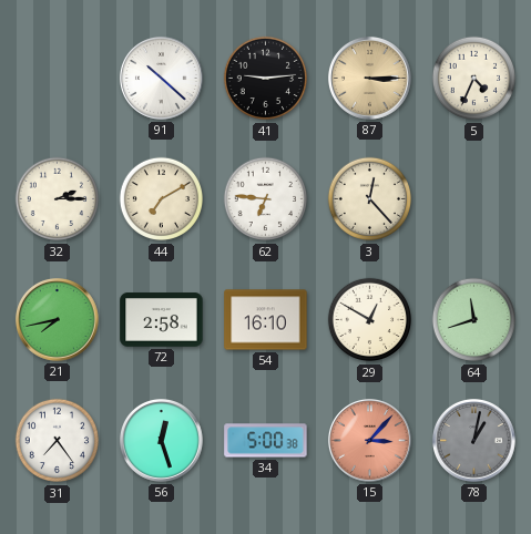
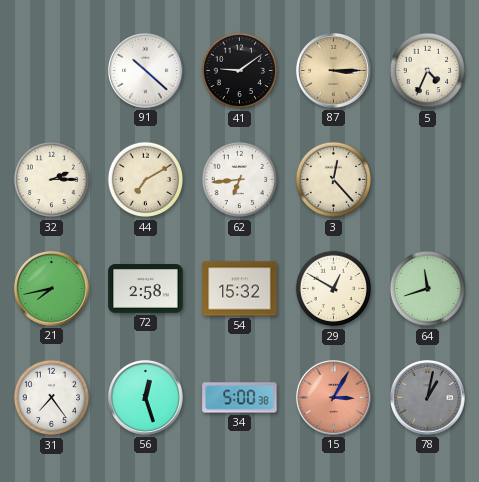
41: 9:14 -> 9:09
62: 6:46 -> 6:44
54: 16:10 -> 15:32
15: 3:07 -> 3:05
